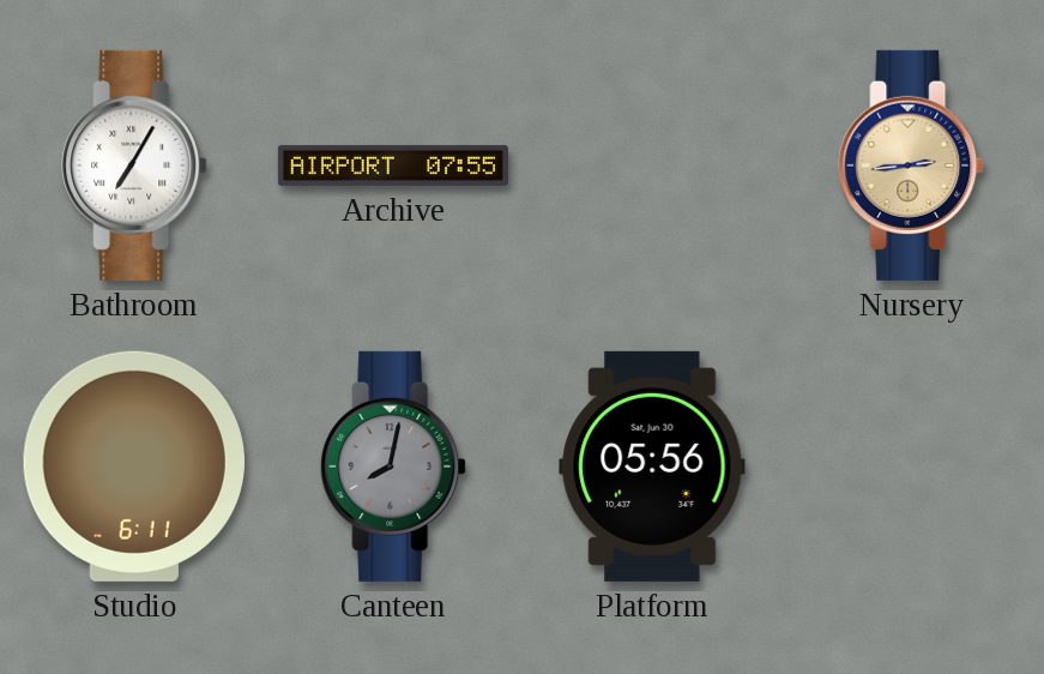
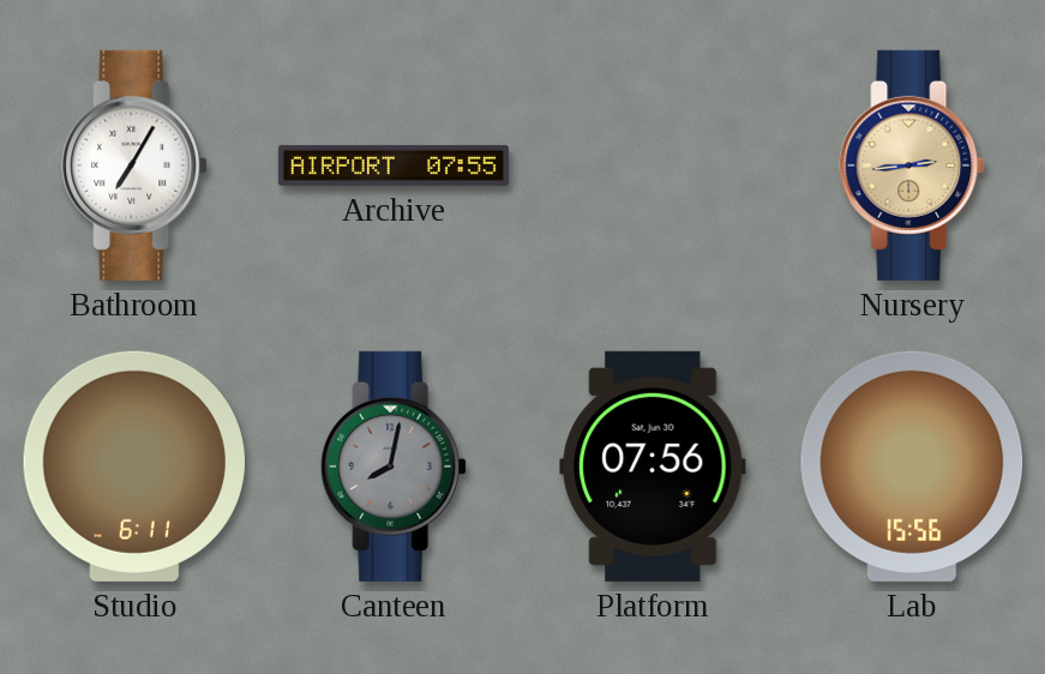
Platform: 05:56 -> 07:56
Lab: none -> 15:56
